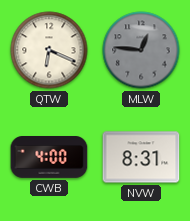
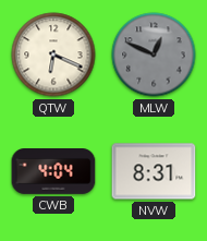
MLW: 12:46 -> 12:49
CWB: 4:00 -> 4:04
